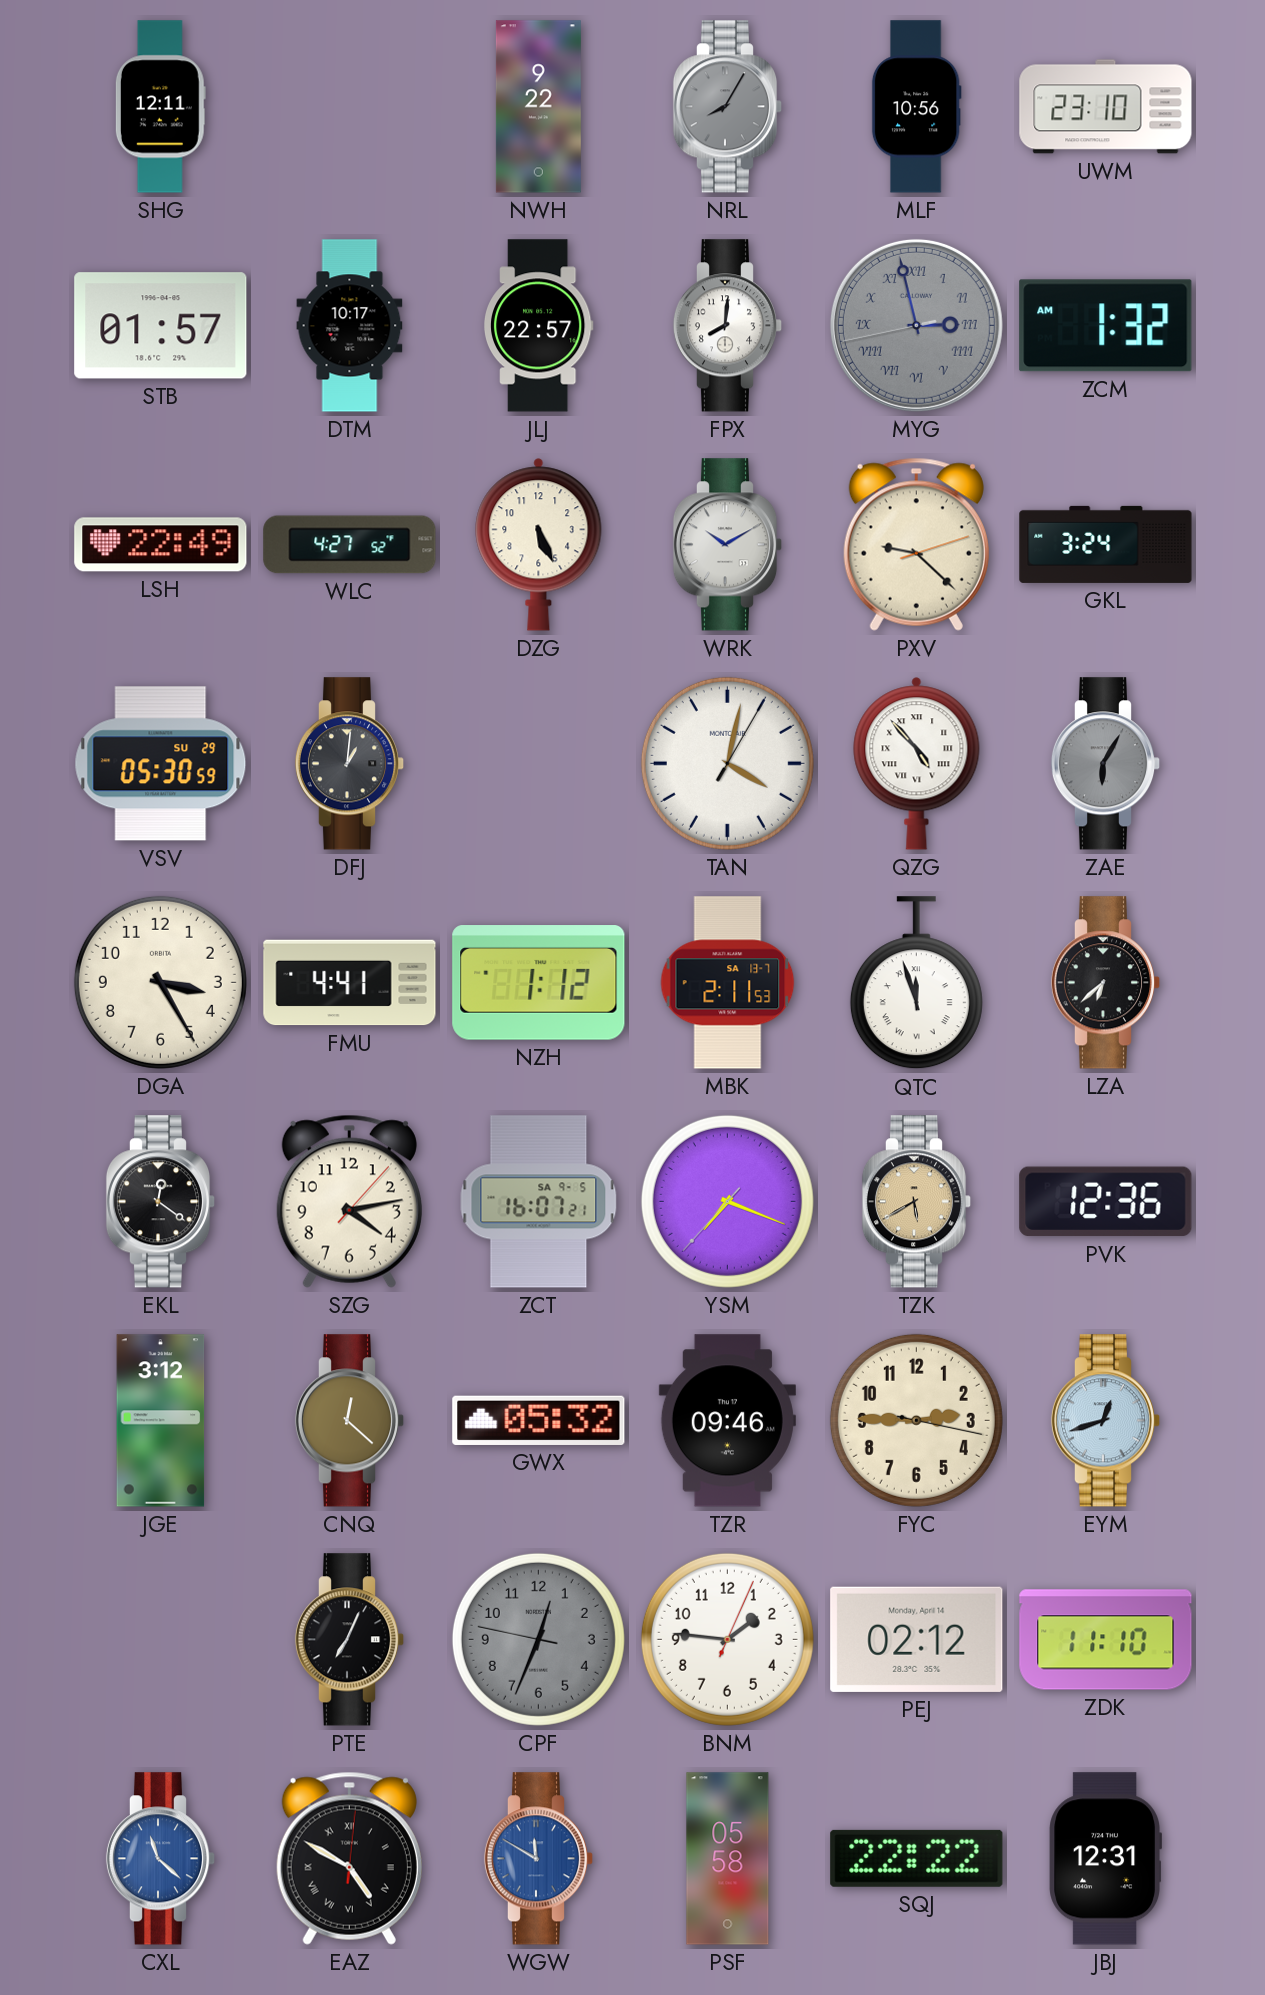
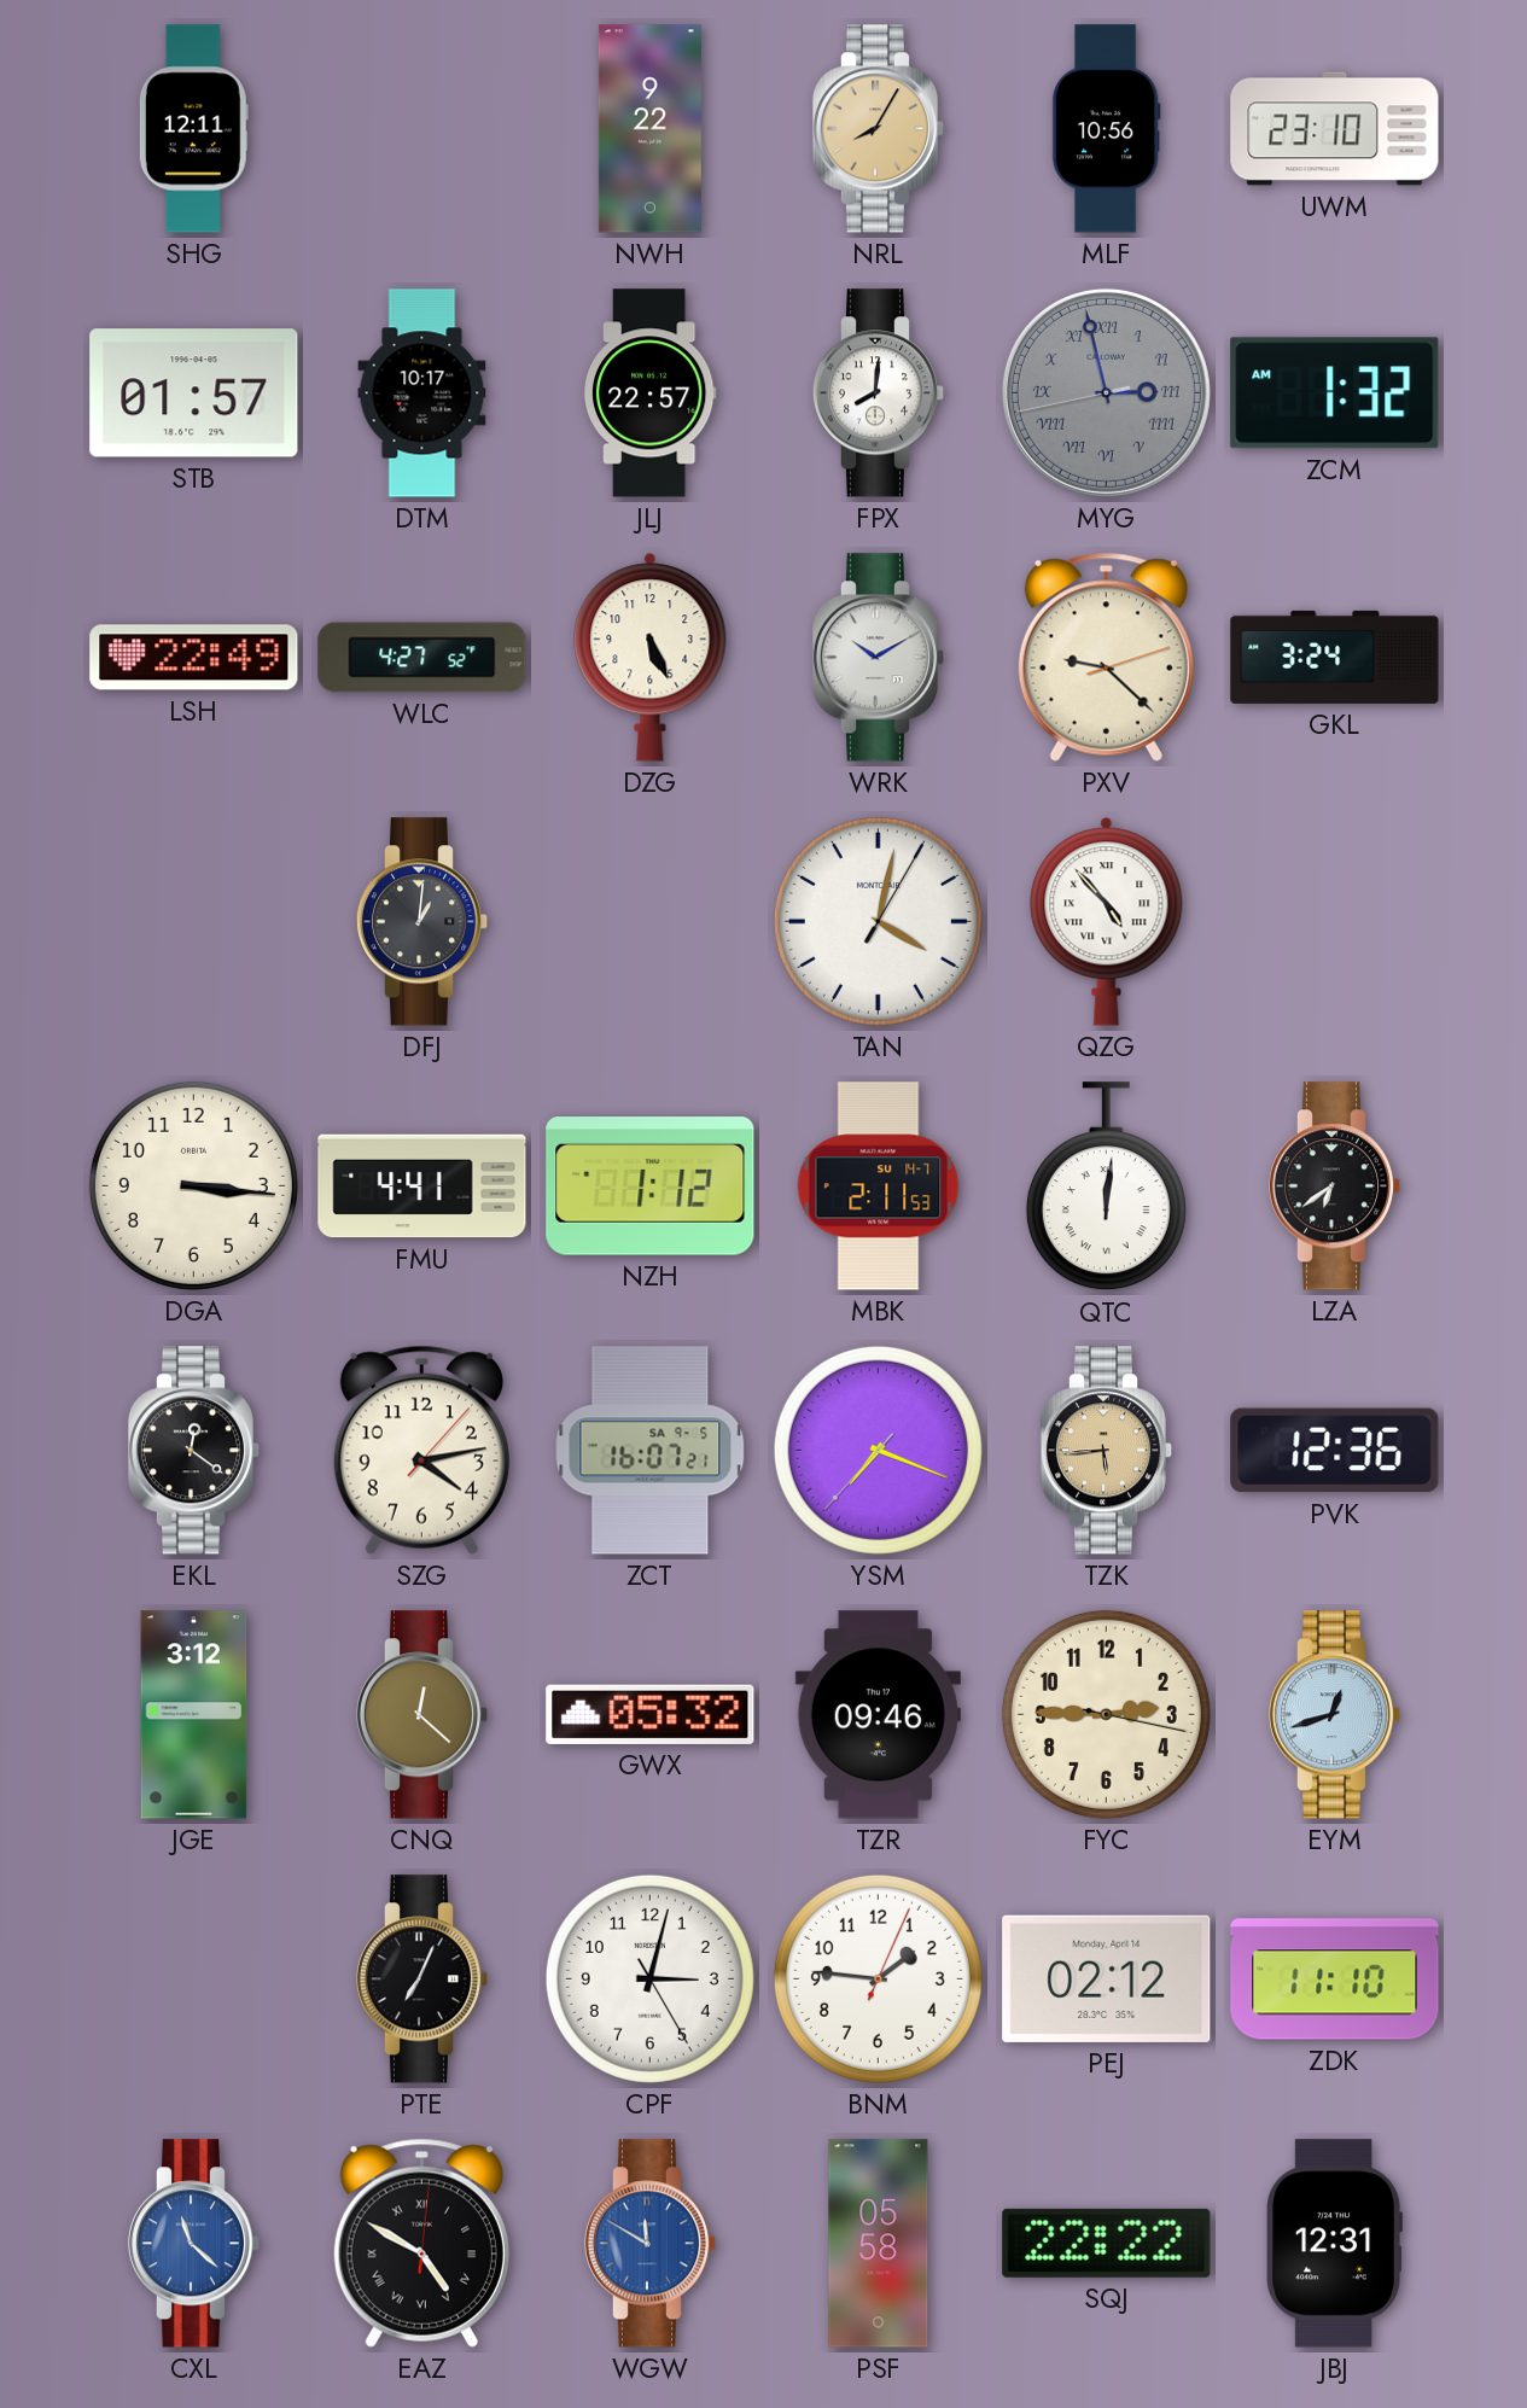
NRL dial: grey -> champagne
VSV: 05:30 -> none
ZAE: 6:05 -> none
DGA: 3:25 -> 3:16
MBK date: SA 13-7 -> SU 14-7
QTC: 11:57 -> 12:01
LZA: 6:38 -> 6:39
TZK: 5:40 -> 5:44
CPF: 12:33 -> 3:02
CPF dial: grey -> white
